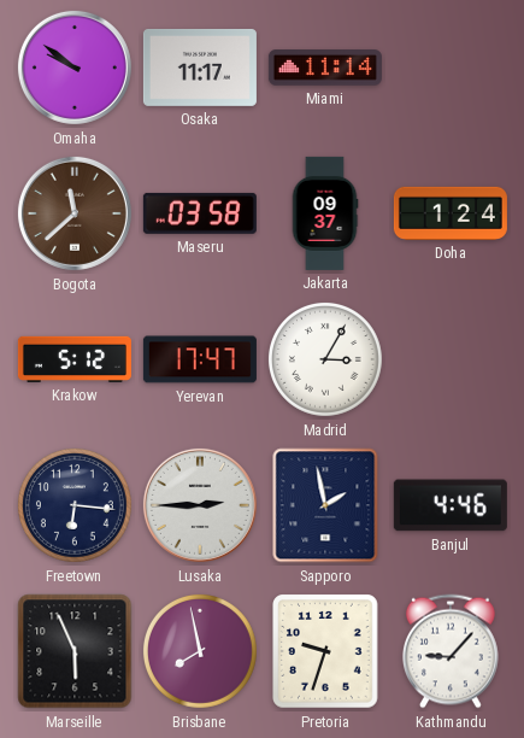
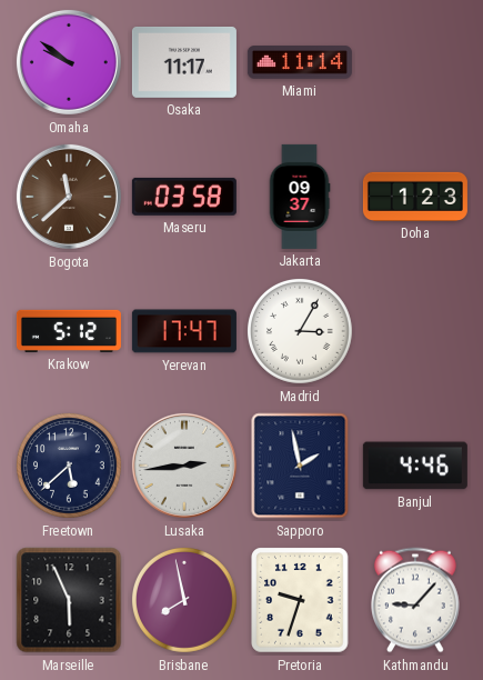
Doha: 1:24 -> 1:23
Freetown: 6:16 -> 5:38
Lusaka: 2:45 -> 2:44
